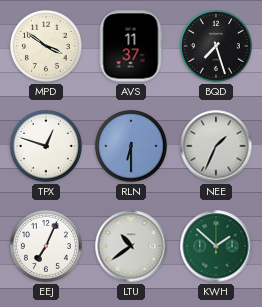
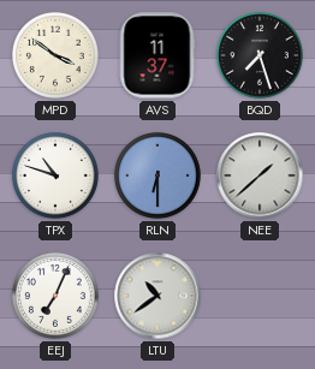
TPX: 12:48 -> 10:48
NEE: 1:34 -> 1:38
KWH: 1:52 -> none
